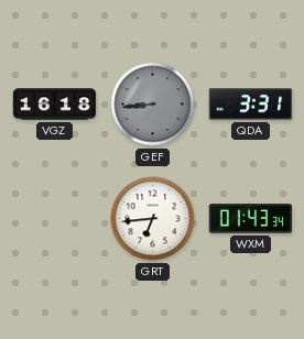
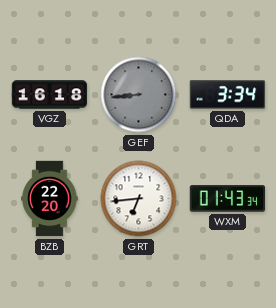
QDA: 3:31 -> 3:34
BZB: none -> 22:20
